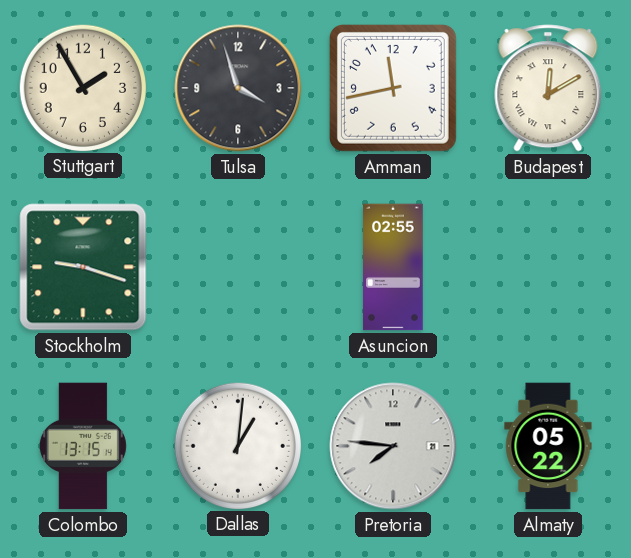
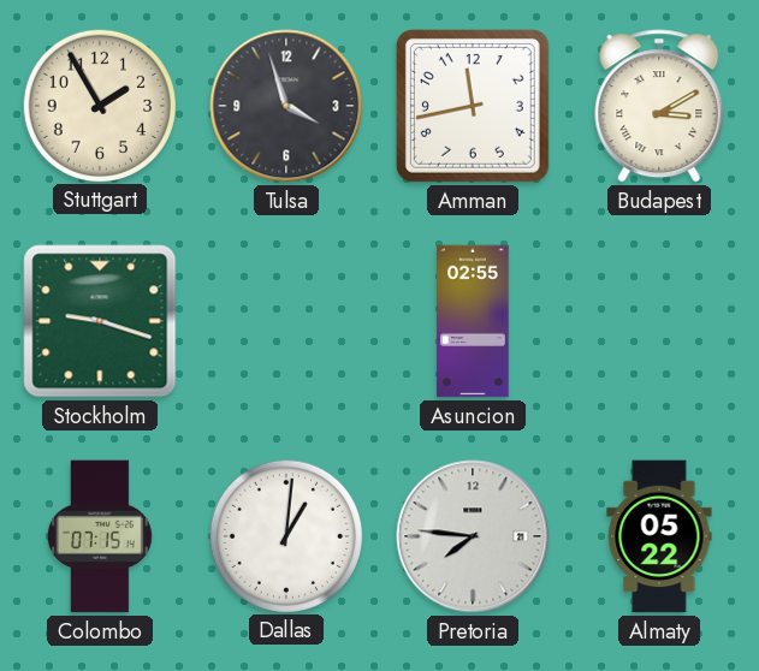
Budapest: 12:10 -> 3:10
Colombo: 13:15 -> 07:15
